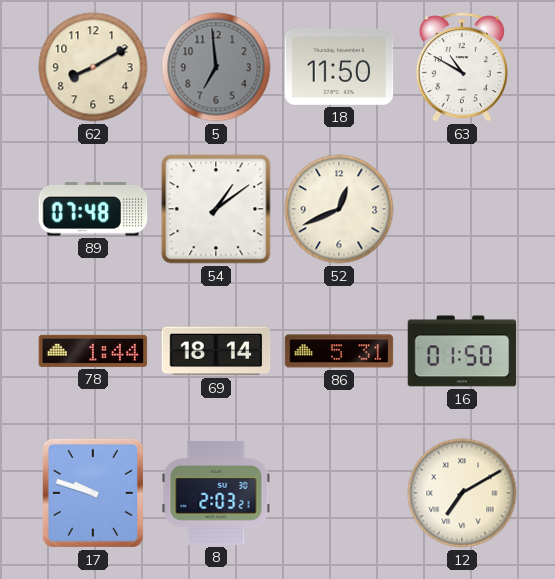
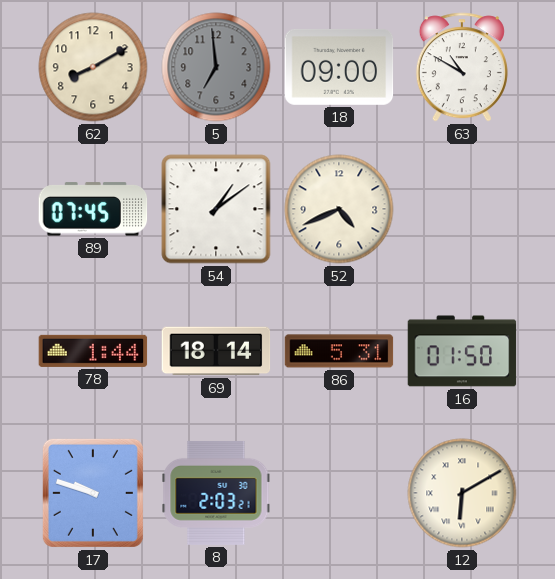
18: 11:50 -> 09:00
89: 07:48 -> 07:45
52: 12:41 -> 4:41
12: 7:10 -> 6:10
